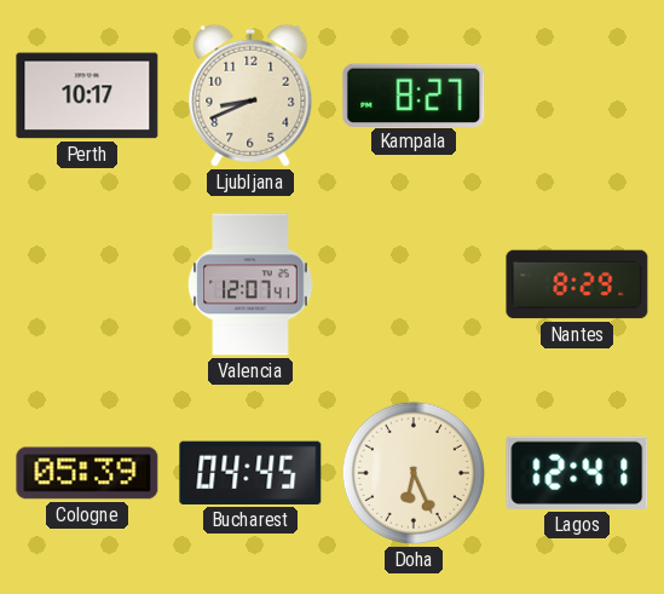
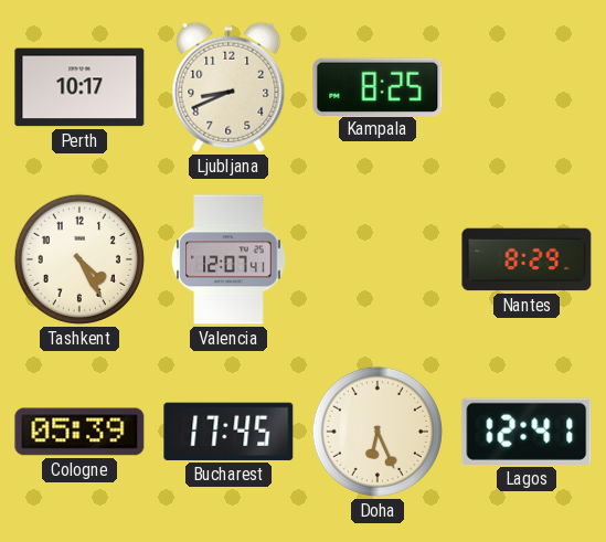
Kampala: 8:27 -> 8:25
Tashkent: none -> 4:25
Bucharest: 04:45 -> 17:45
